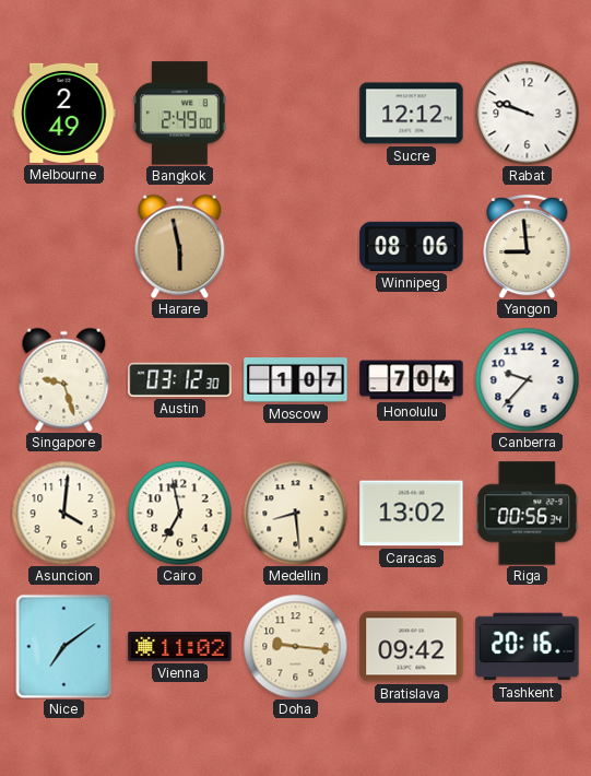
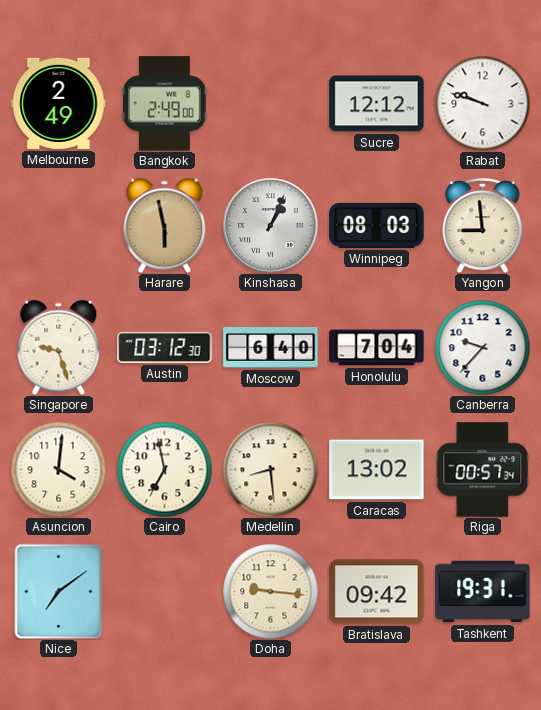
Kinshasa: none -> 1:04
Winnipeg: 08:06 -> 08:03
Moscow: 1:07 -> 6:40
Riga: 00:56 -> 00:57
Vienna: 11:02 -> none
Tashkent: 20:16 -> 19:31
